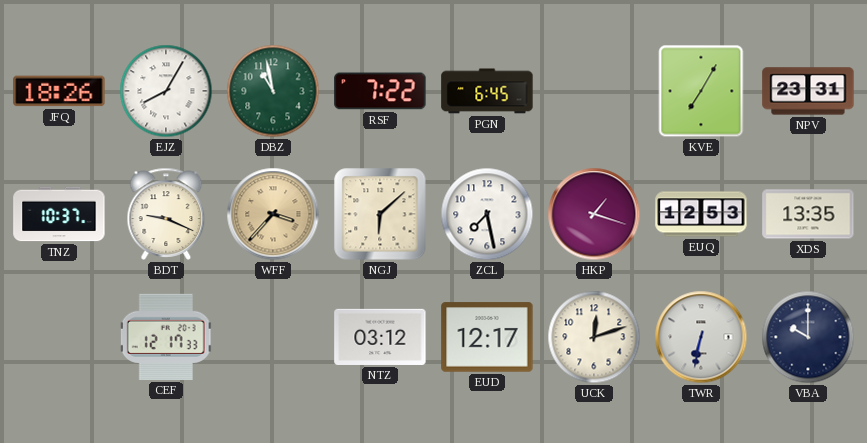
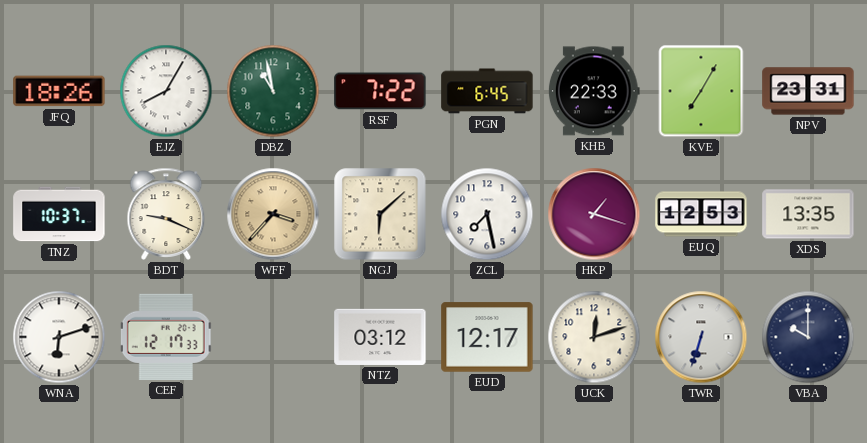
KHB: none -> 22:33
WNA: none -> 6:12
TWR: 6:32 -> 6:33
